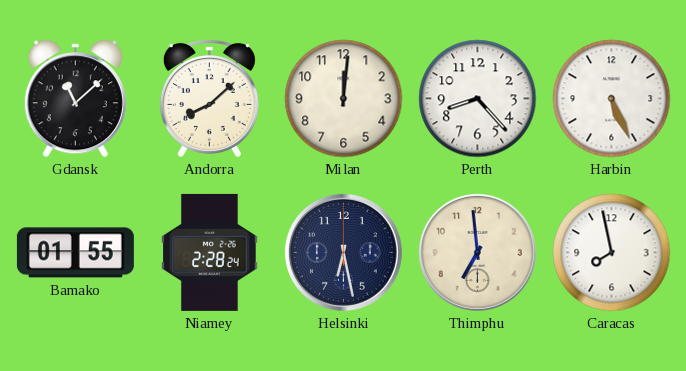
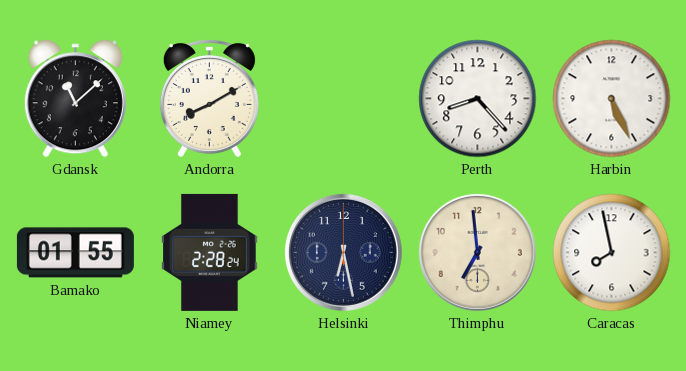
Andorra: 8:08 -> 8:10
Milan: 12:01 -> none
